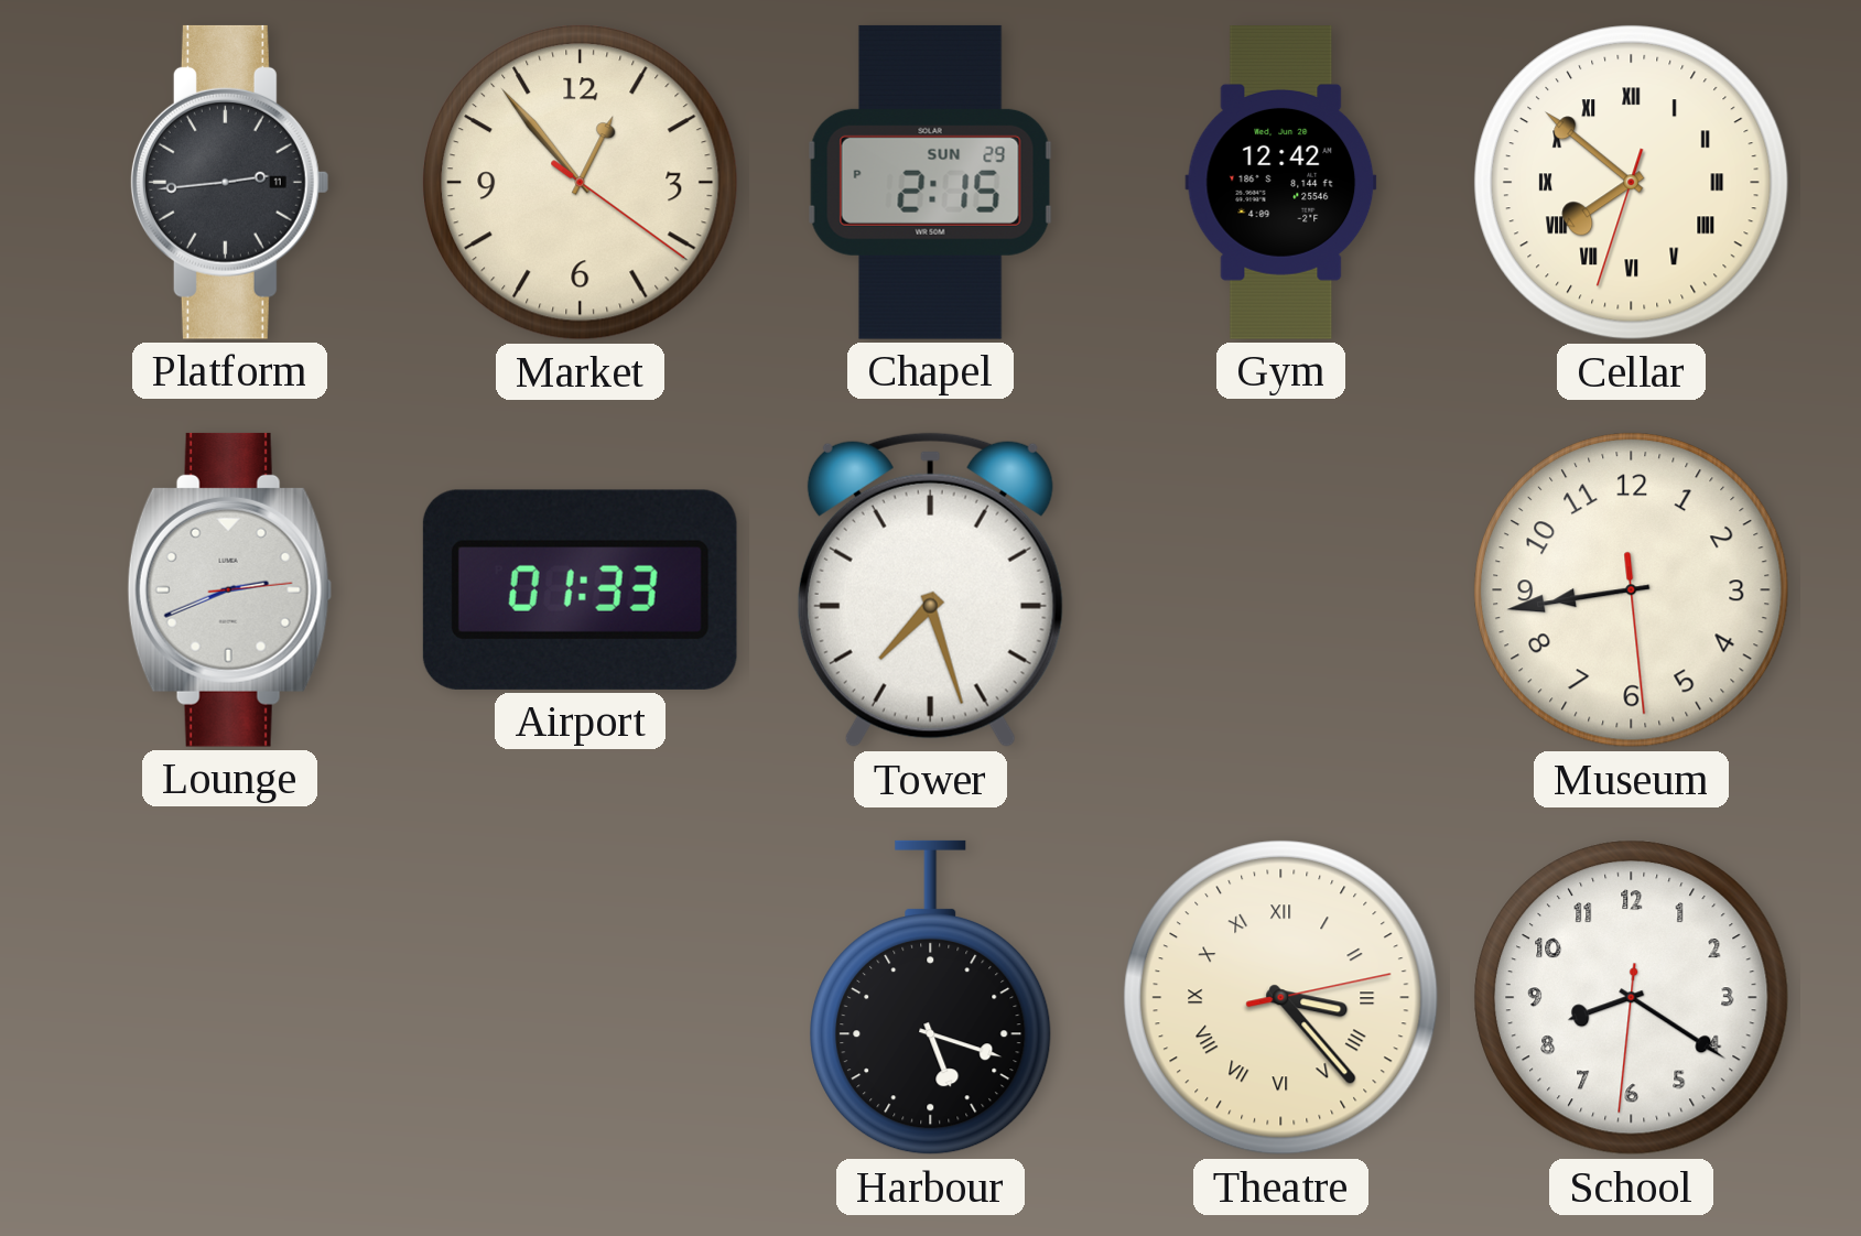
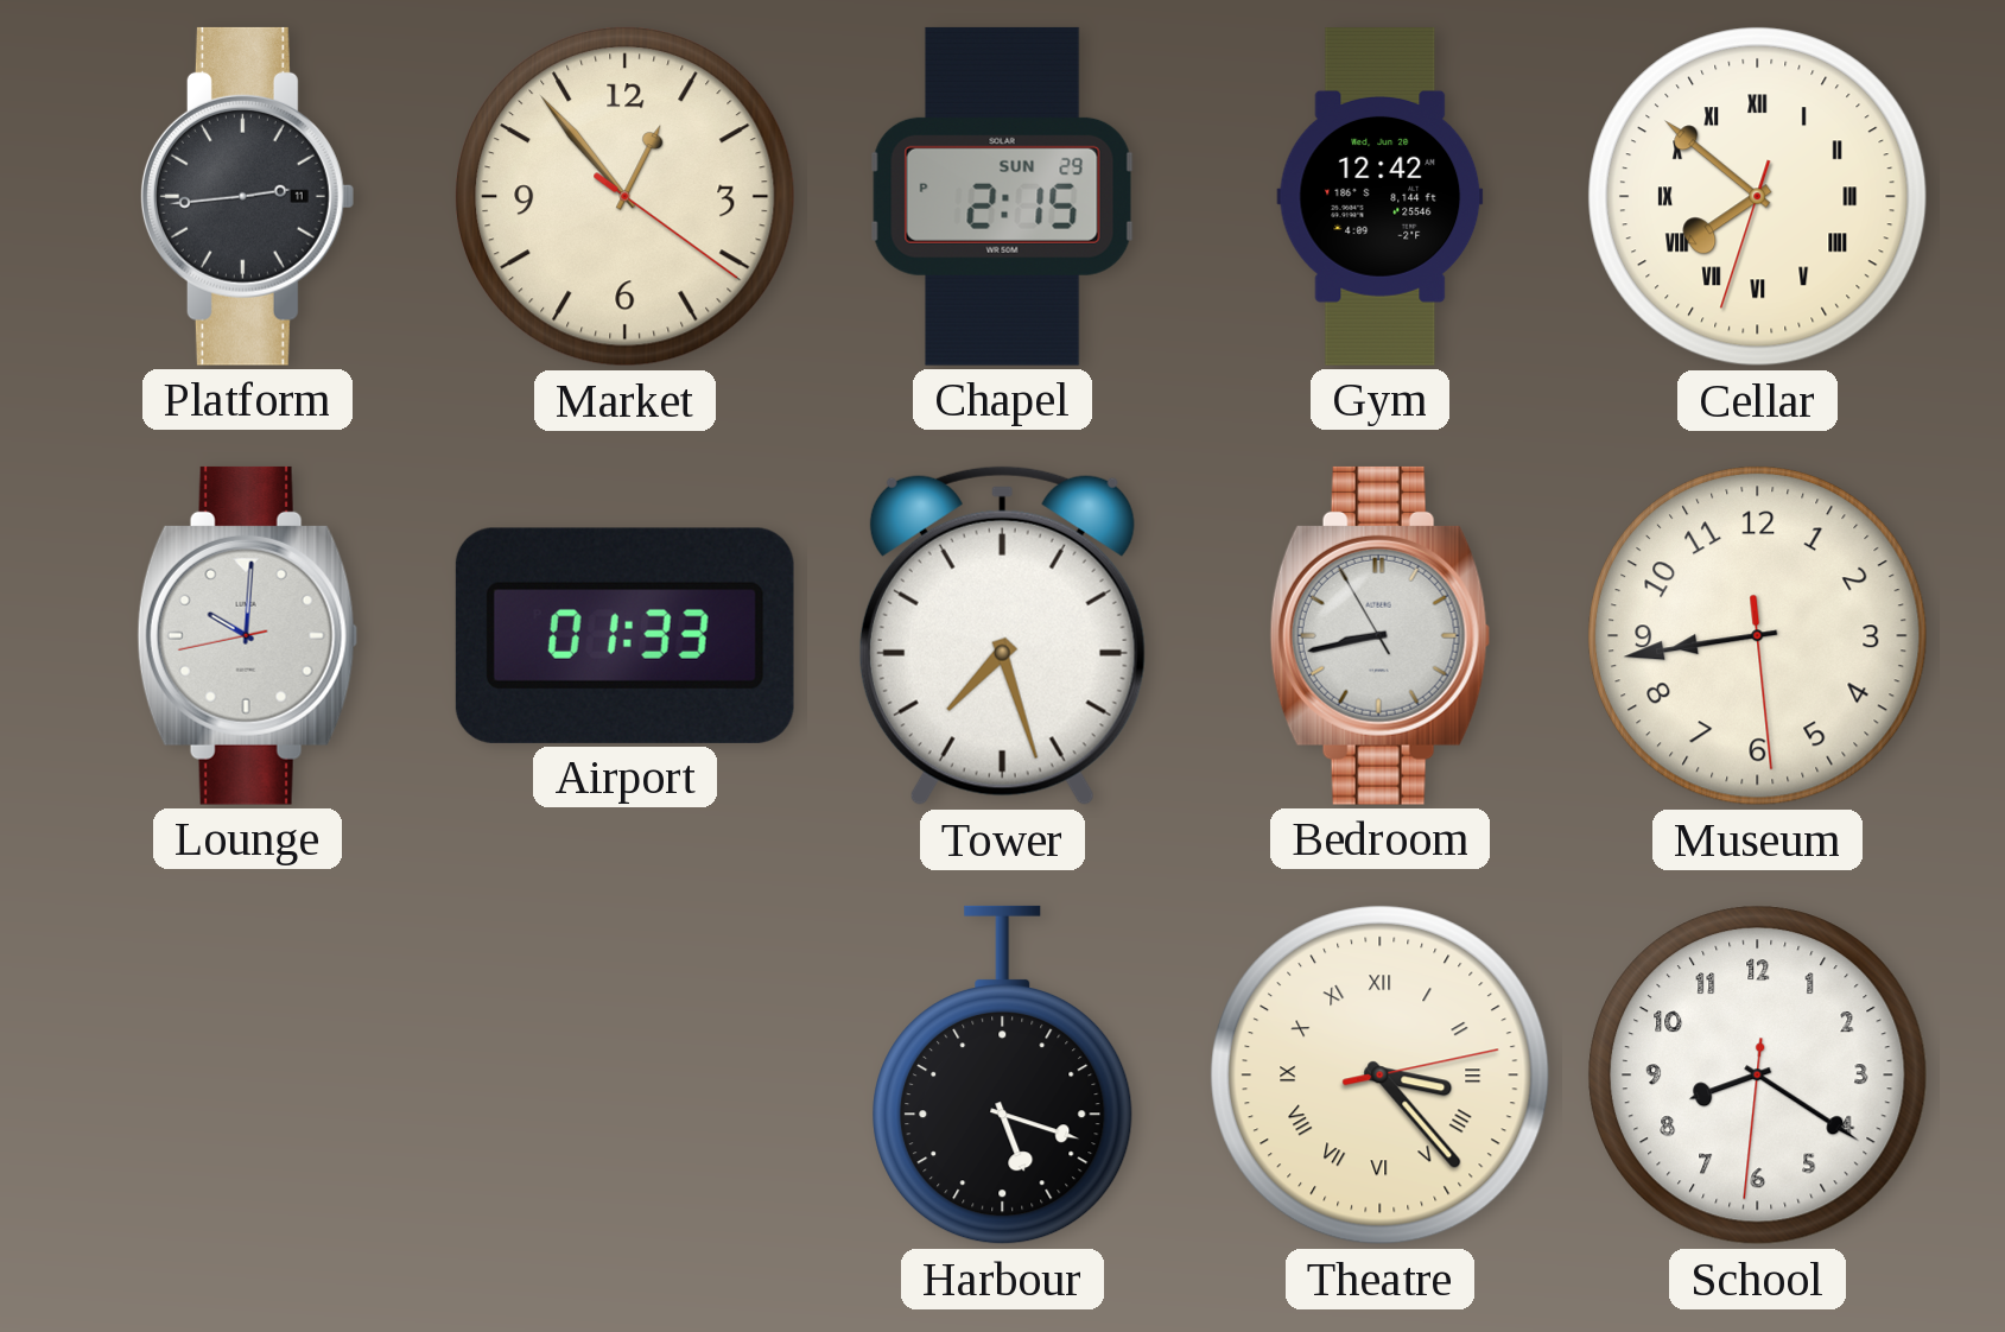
Lounge: 2:41 -> 10:00
Bedroom: none -> 8:42
